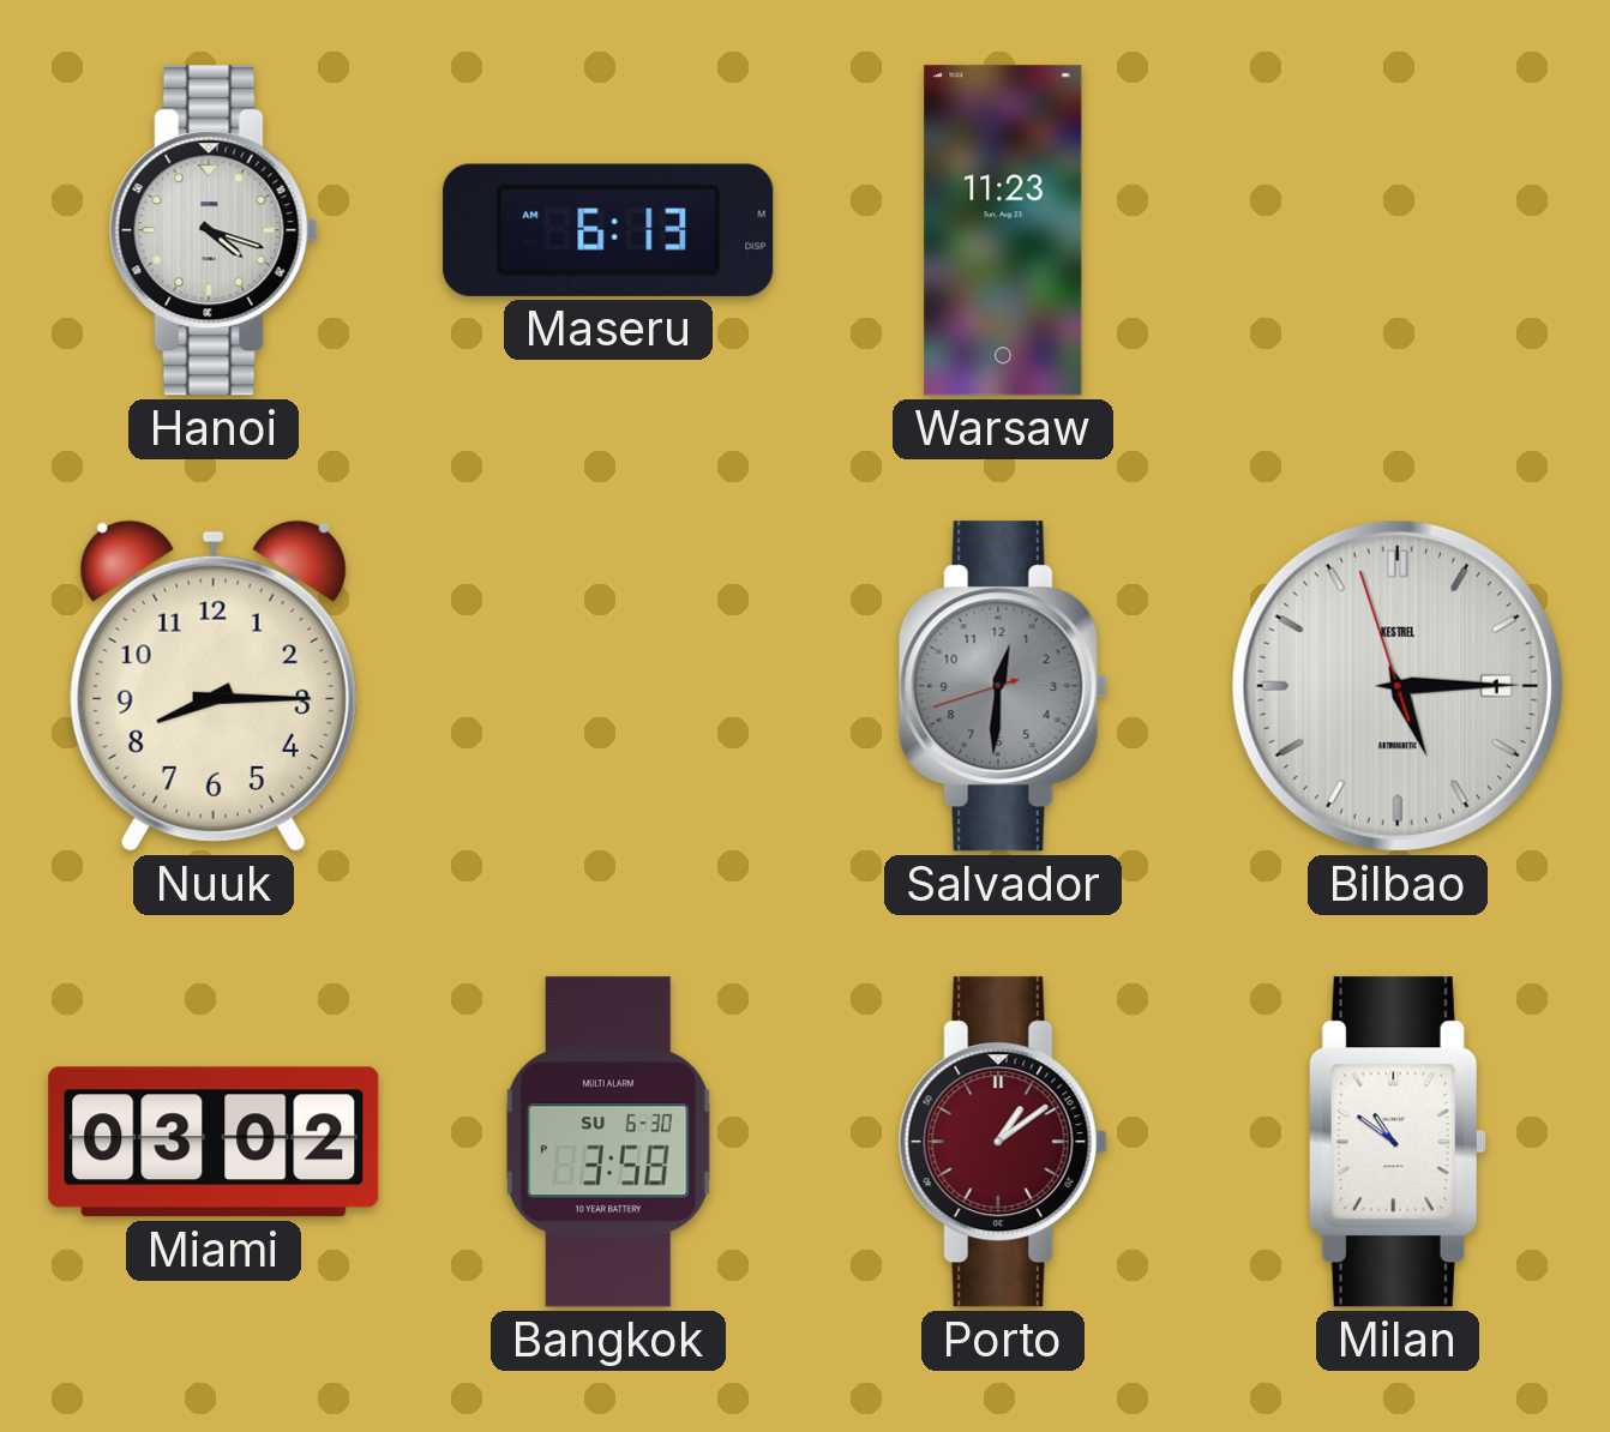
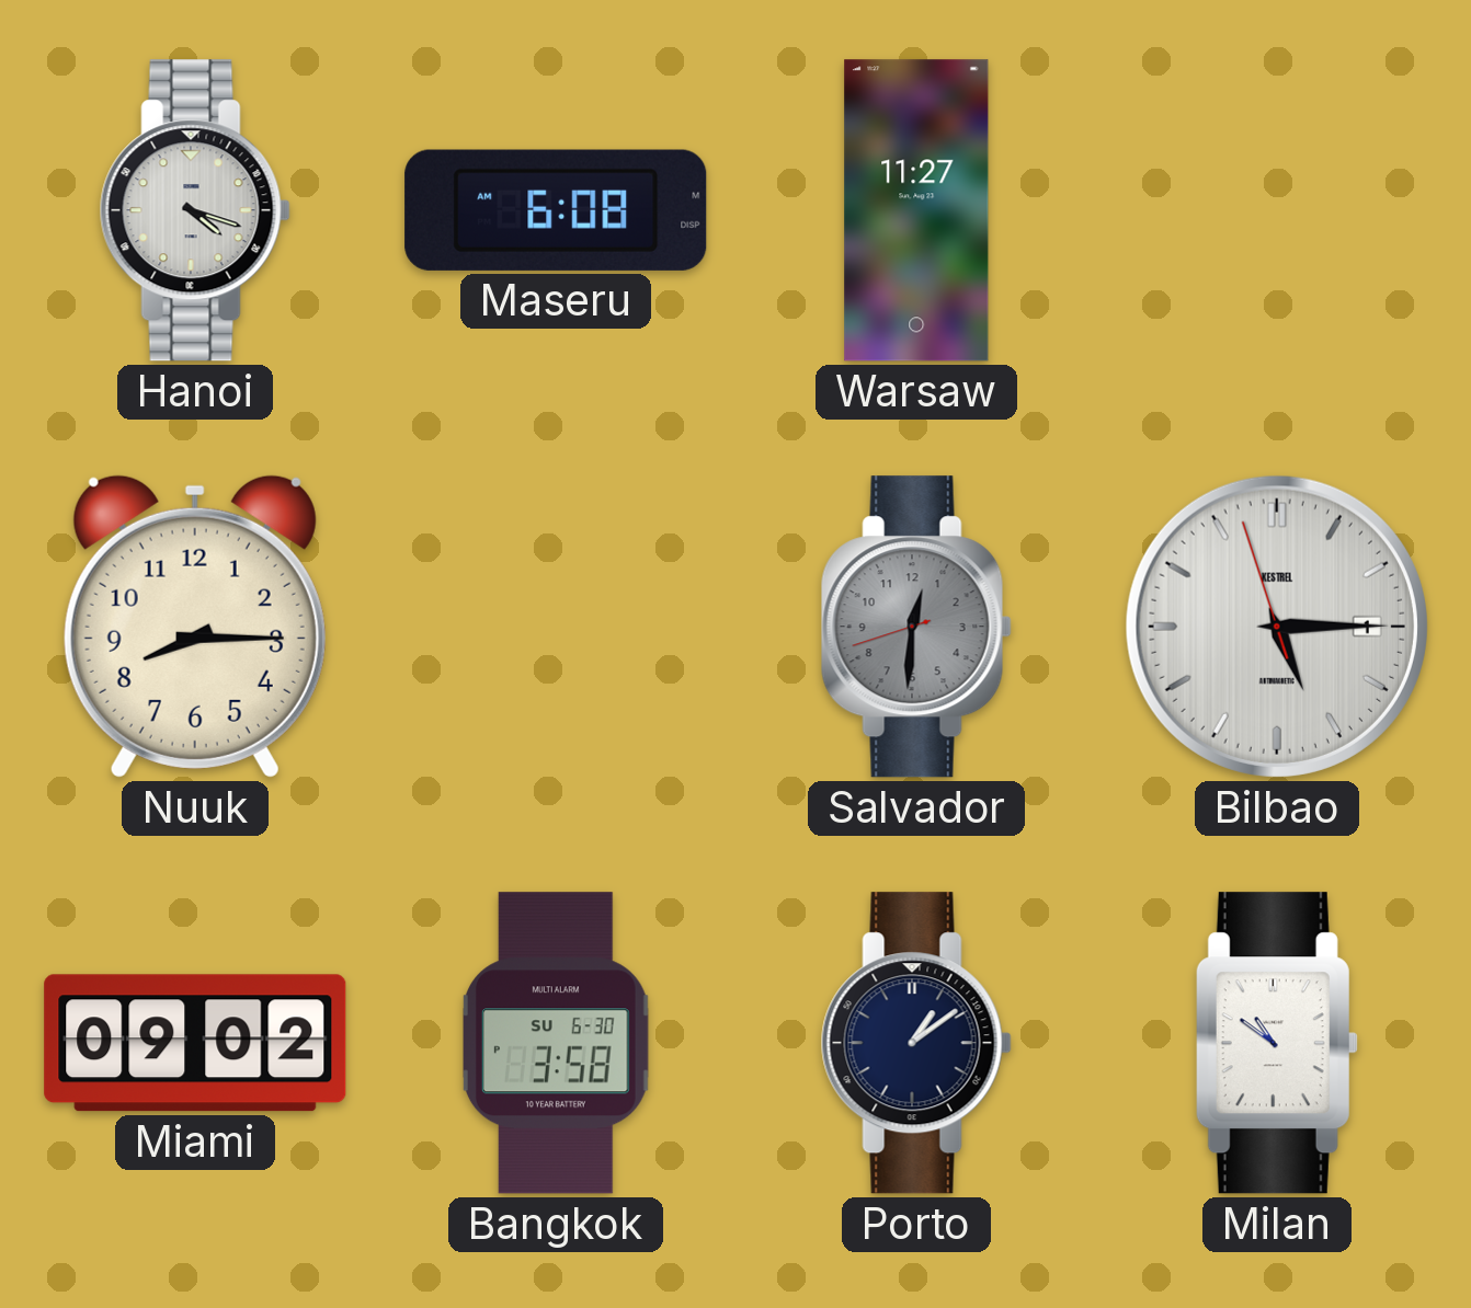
Maseru: 6:13 -> 6:08
Warsaw: 11:23 -> 11:27
Miami: 03:02 -> 09:02
Porto dial: burgundy -> navy
